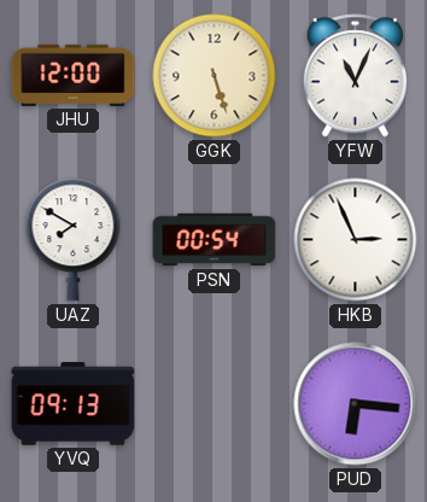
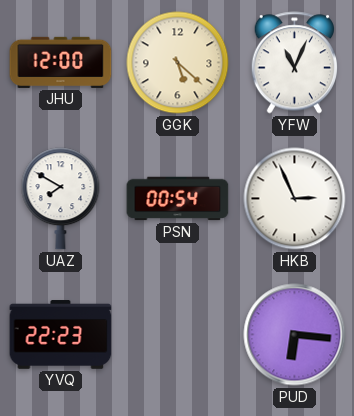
GGK: 5:27 -> 5:22
YVQ: 09:13 -> 22:23
